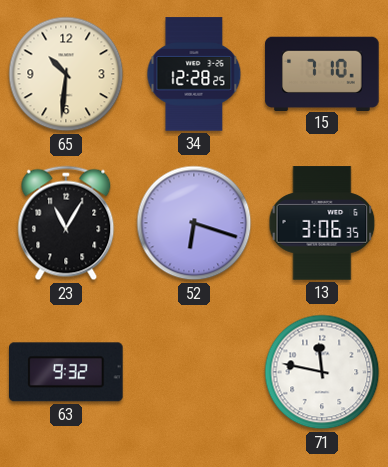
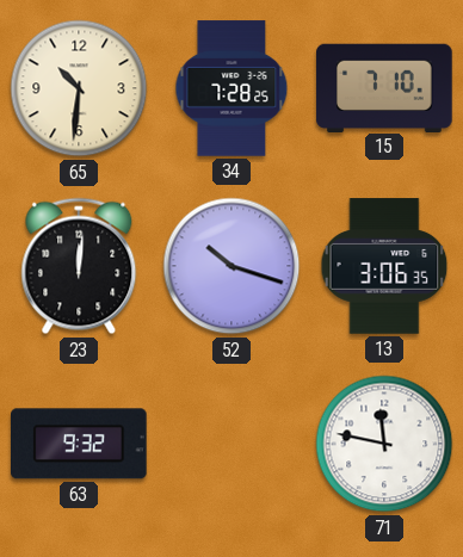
34: 12:28 -> 7:28
23: 11:05 -> 12:01
52: 6:18 -> 10:18
